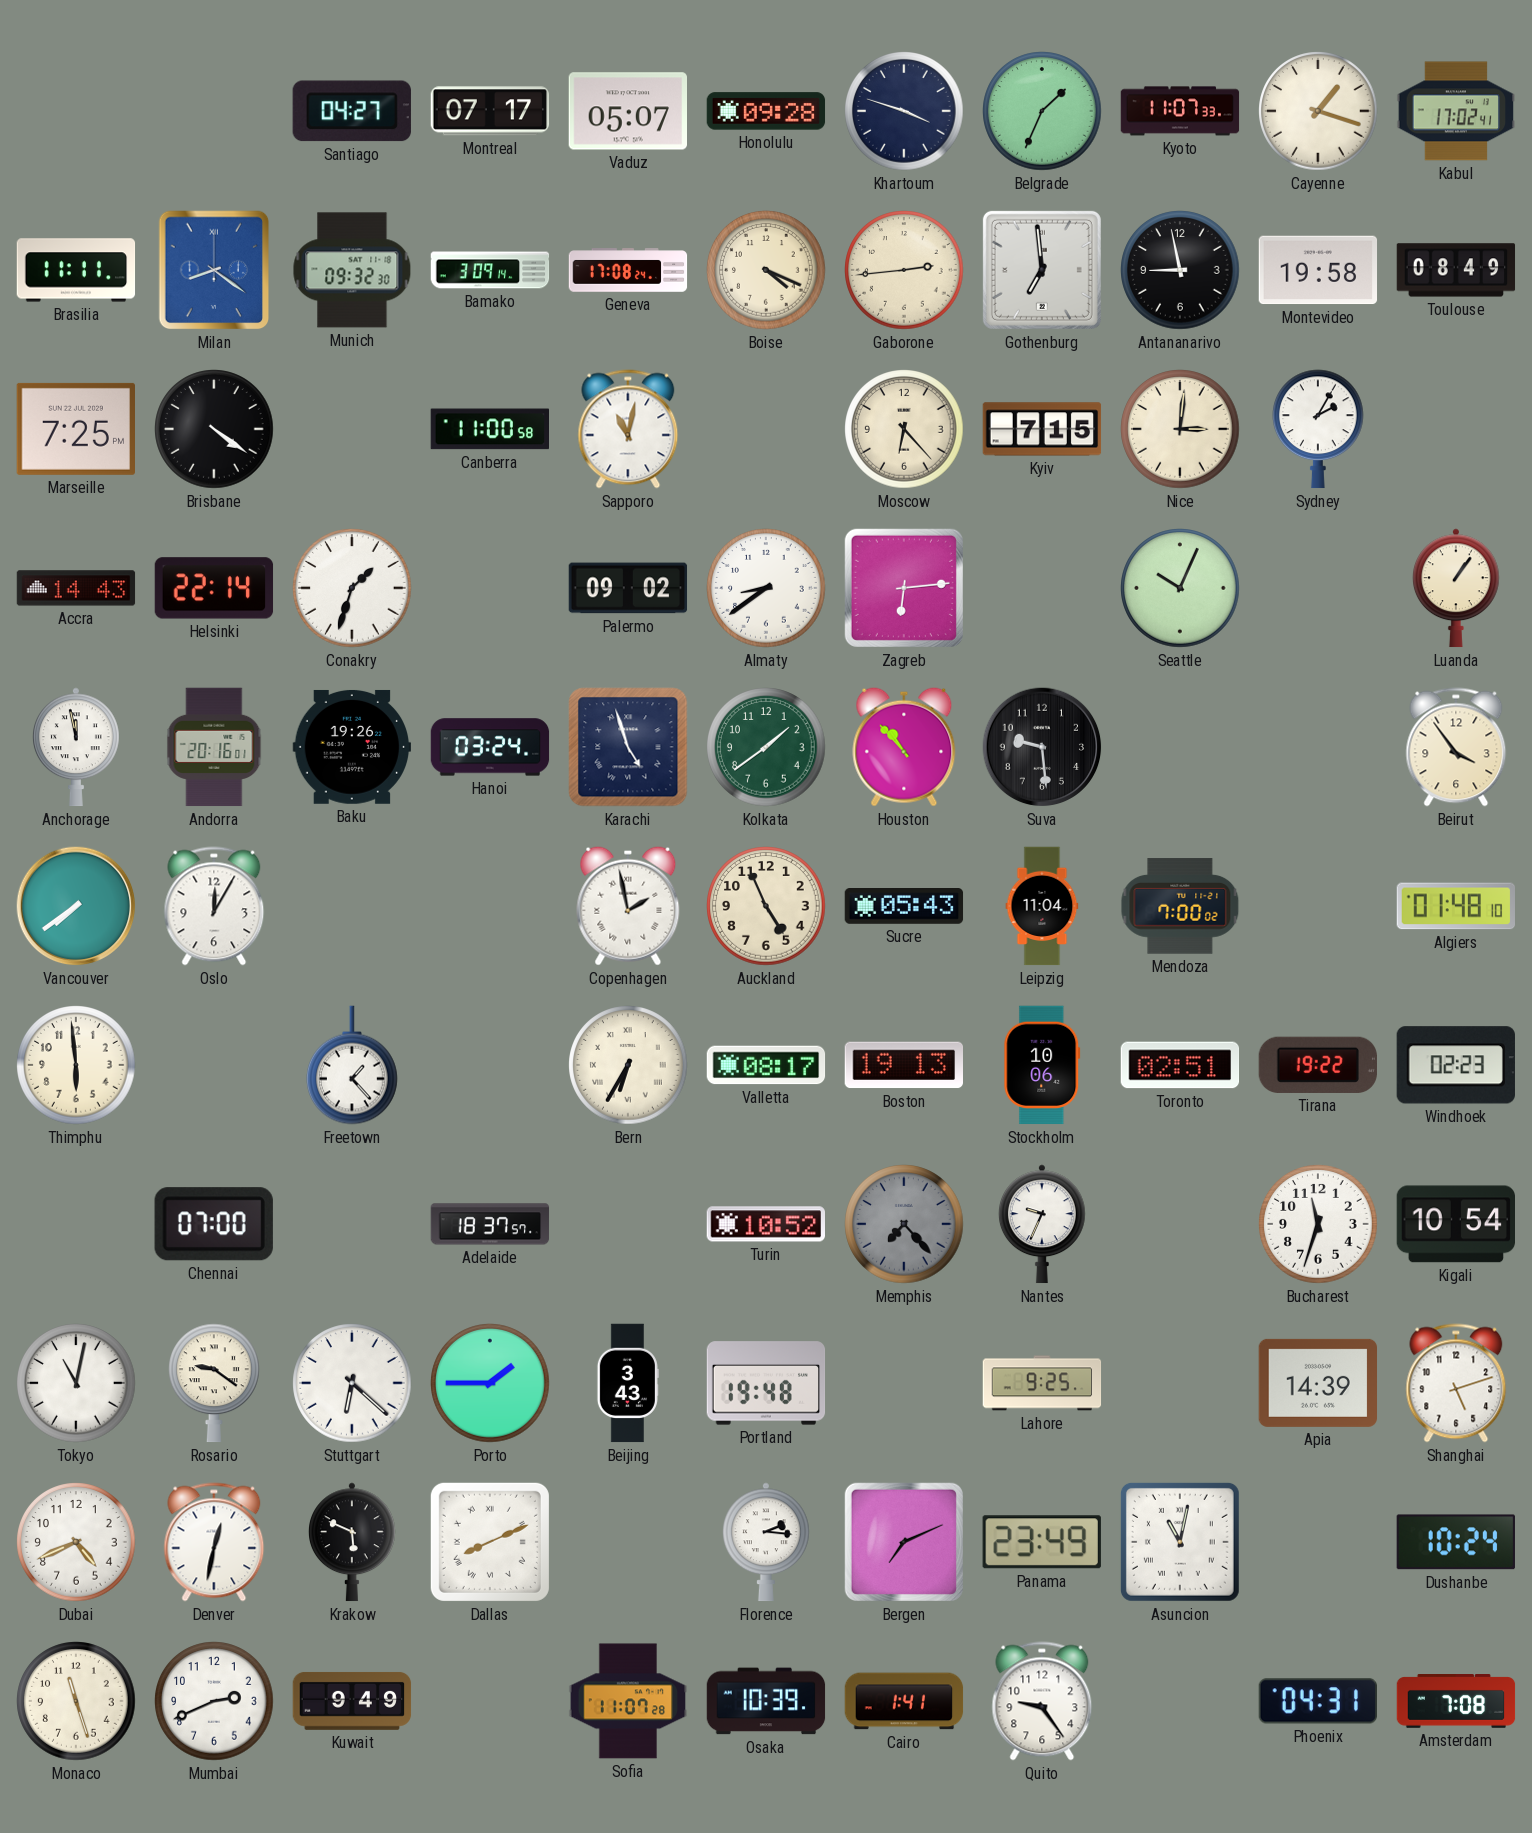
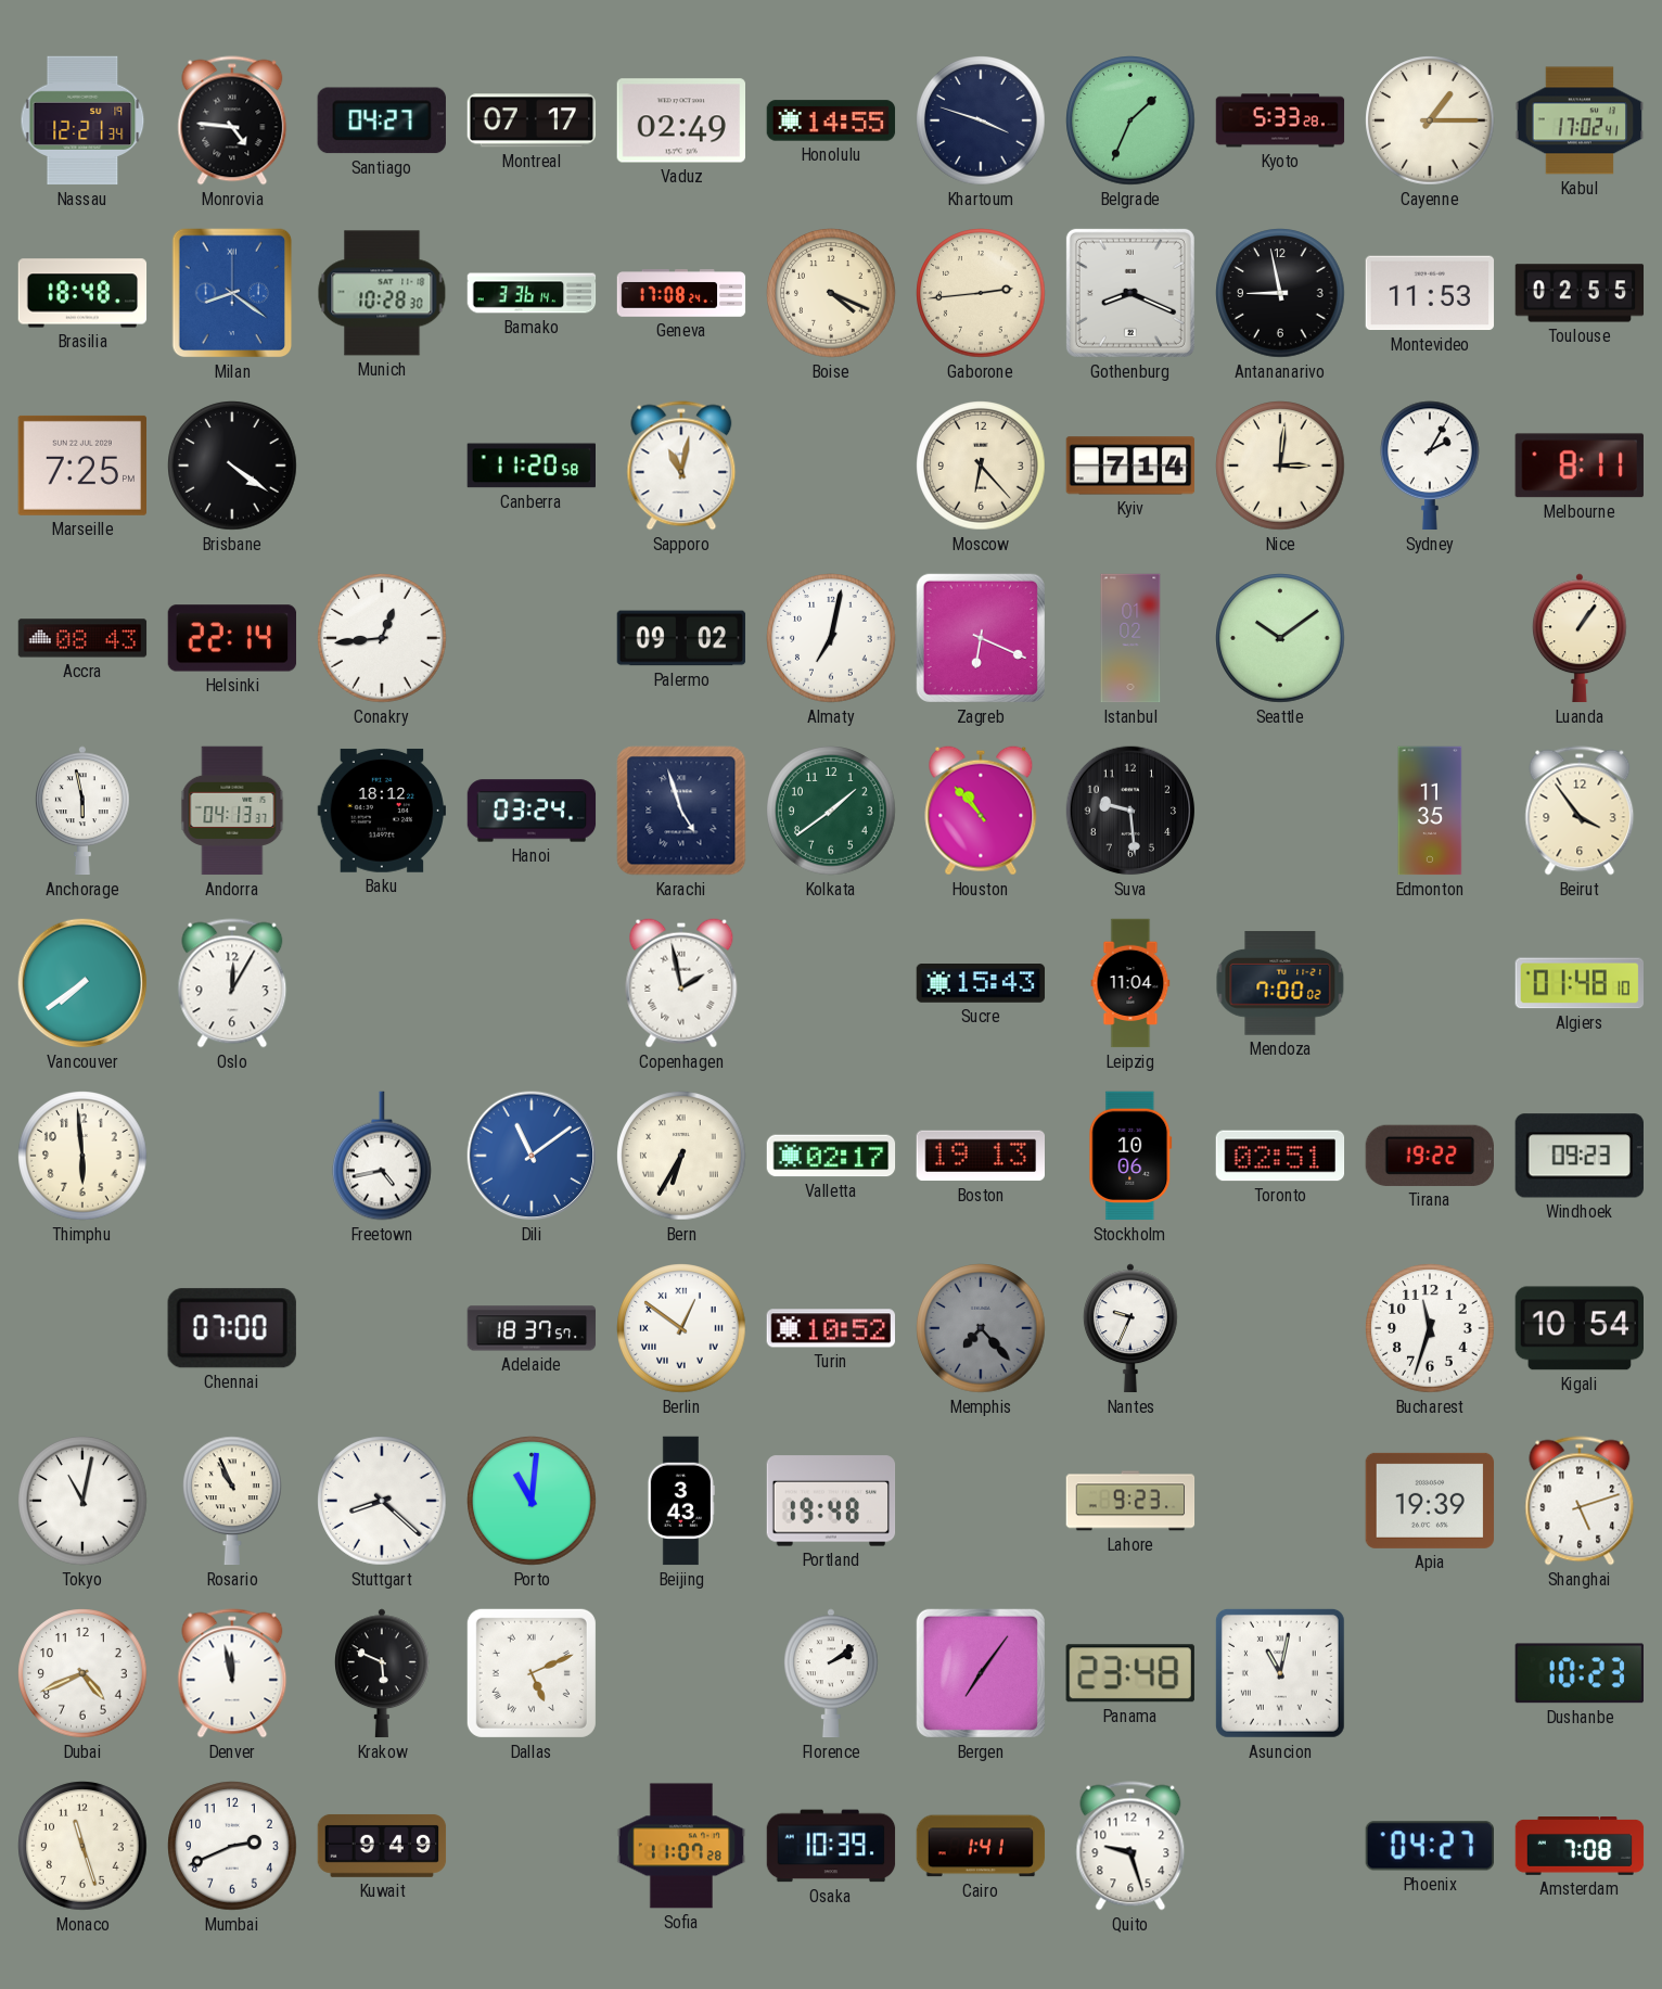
Nassau: none -> 12:21
Monrovia: none -> 4:46
Vaduz: 05:07 -> 02:49
Honolulu: 09:28 -> 14:55
Kyoto: 11:07 -> 5:33
Cayenne: 1:18 -> 1:15
Brasilia: 11:11 -> 18:48
Munich: 09:32 -> 10:28
Bamako: 3:09 -> 3:36
Gothenburg: 6:59 -> 8:19
Montevideo: 19:58 -> 11:53
Toulouse: 08:49 -> 02:55
Canberra: 11:00 -> 11:20
Kyiv: 7:15 -> 7:14
Melbourne: none -> 8:11
Accra: 14:43 -> 08:43
Conakry: 1:33 -> 12:44
Almaty: 8:39 -> 7:02
Zagreb: 6:14 -> 6:19
Istanbul: none -> 01:02
Seattle: 10:04 -> 10:09
Anchorage: 11:58 -> 5:58
Andorra: 20:16 -> 04:13
Baku: 19:26 -> 18:12
Edmonton: none -> 11:35
Auckland: 4:56 -> none
Sucre: 05:43 -> 15:43
Freetown: 1:23 -> 4:43
Dili: none -> 11:09
Valletta: 08:17 -> 02:17
Windhoek: 02:23 -> 09:23
Berlin: none -> 12:51
Rosario: 9:21 -> 10:56
Stuttgart: 6:22 -> 8:22
Porto: 1:45 -> 11:01
Lahore: 9:25 -> 9:23
Apia: 14:39 -> 19:39
Denver: 12:32 -> 11:58
Dallas: 8:11 -> 5:11
Florence: 2:16 -> 2:09
Bergen: 7:11 -> 7:06
Panama: 23:49 -> 23:48
Dushanbe: 10:24 -> 10:23
Quito: 9:24 -> 9:27
Phoenix: 04:31 -> 04:27
